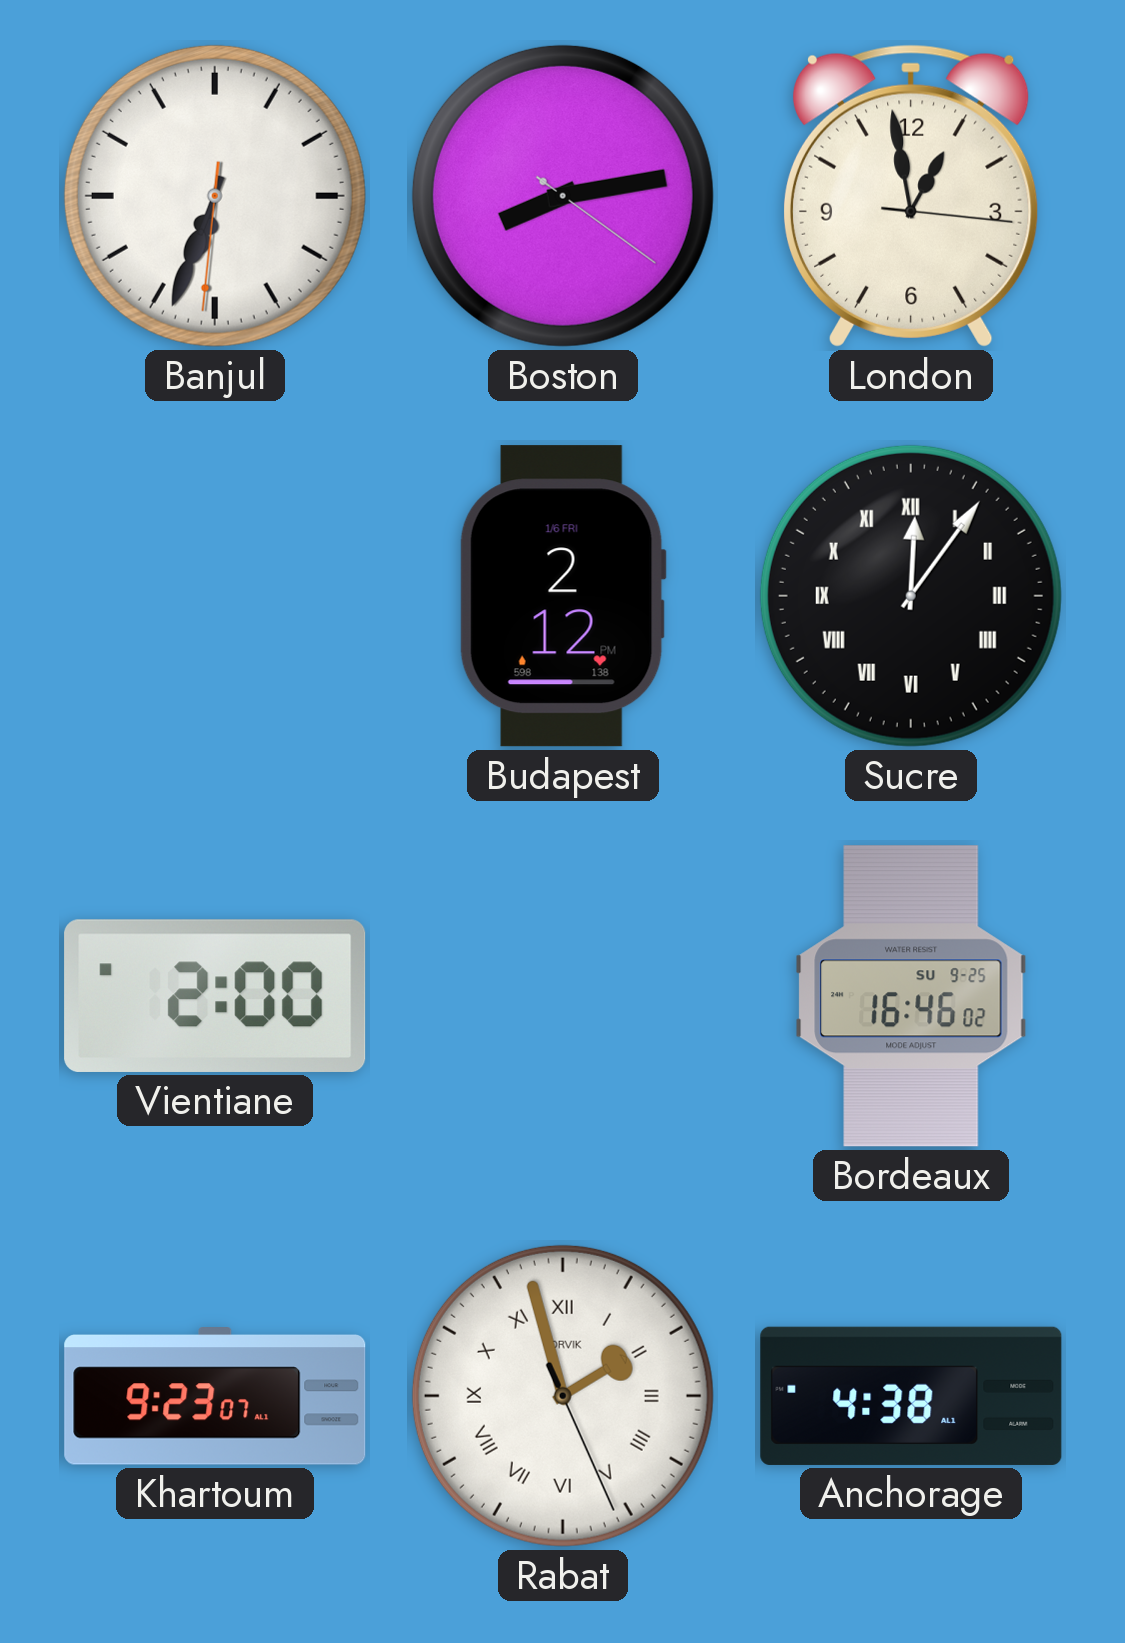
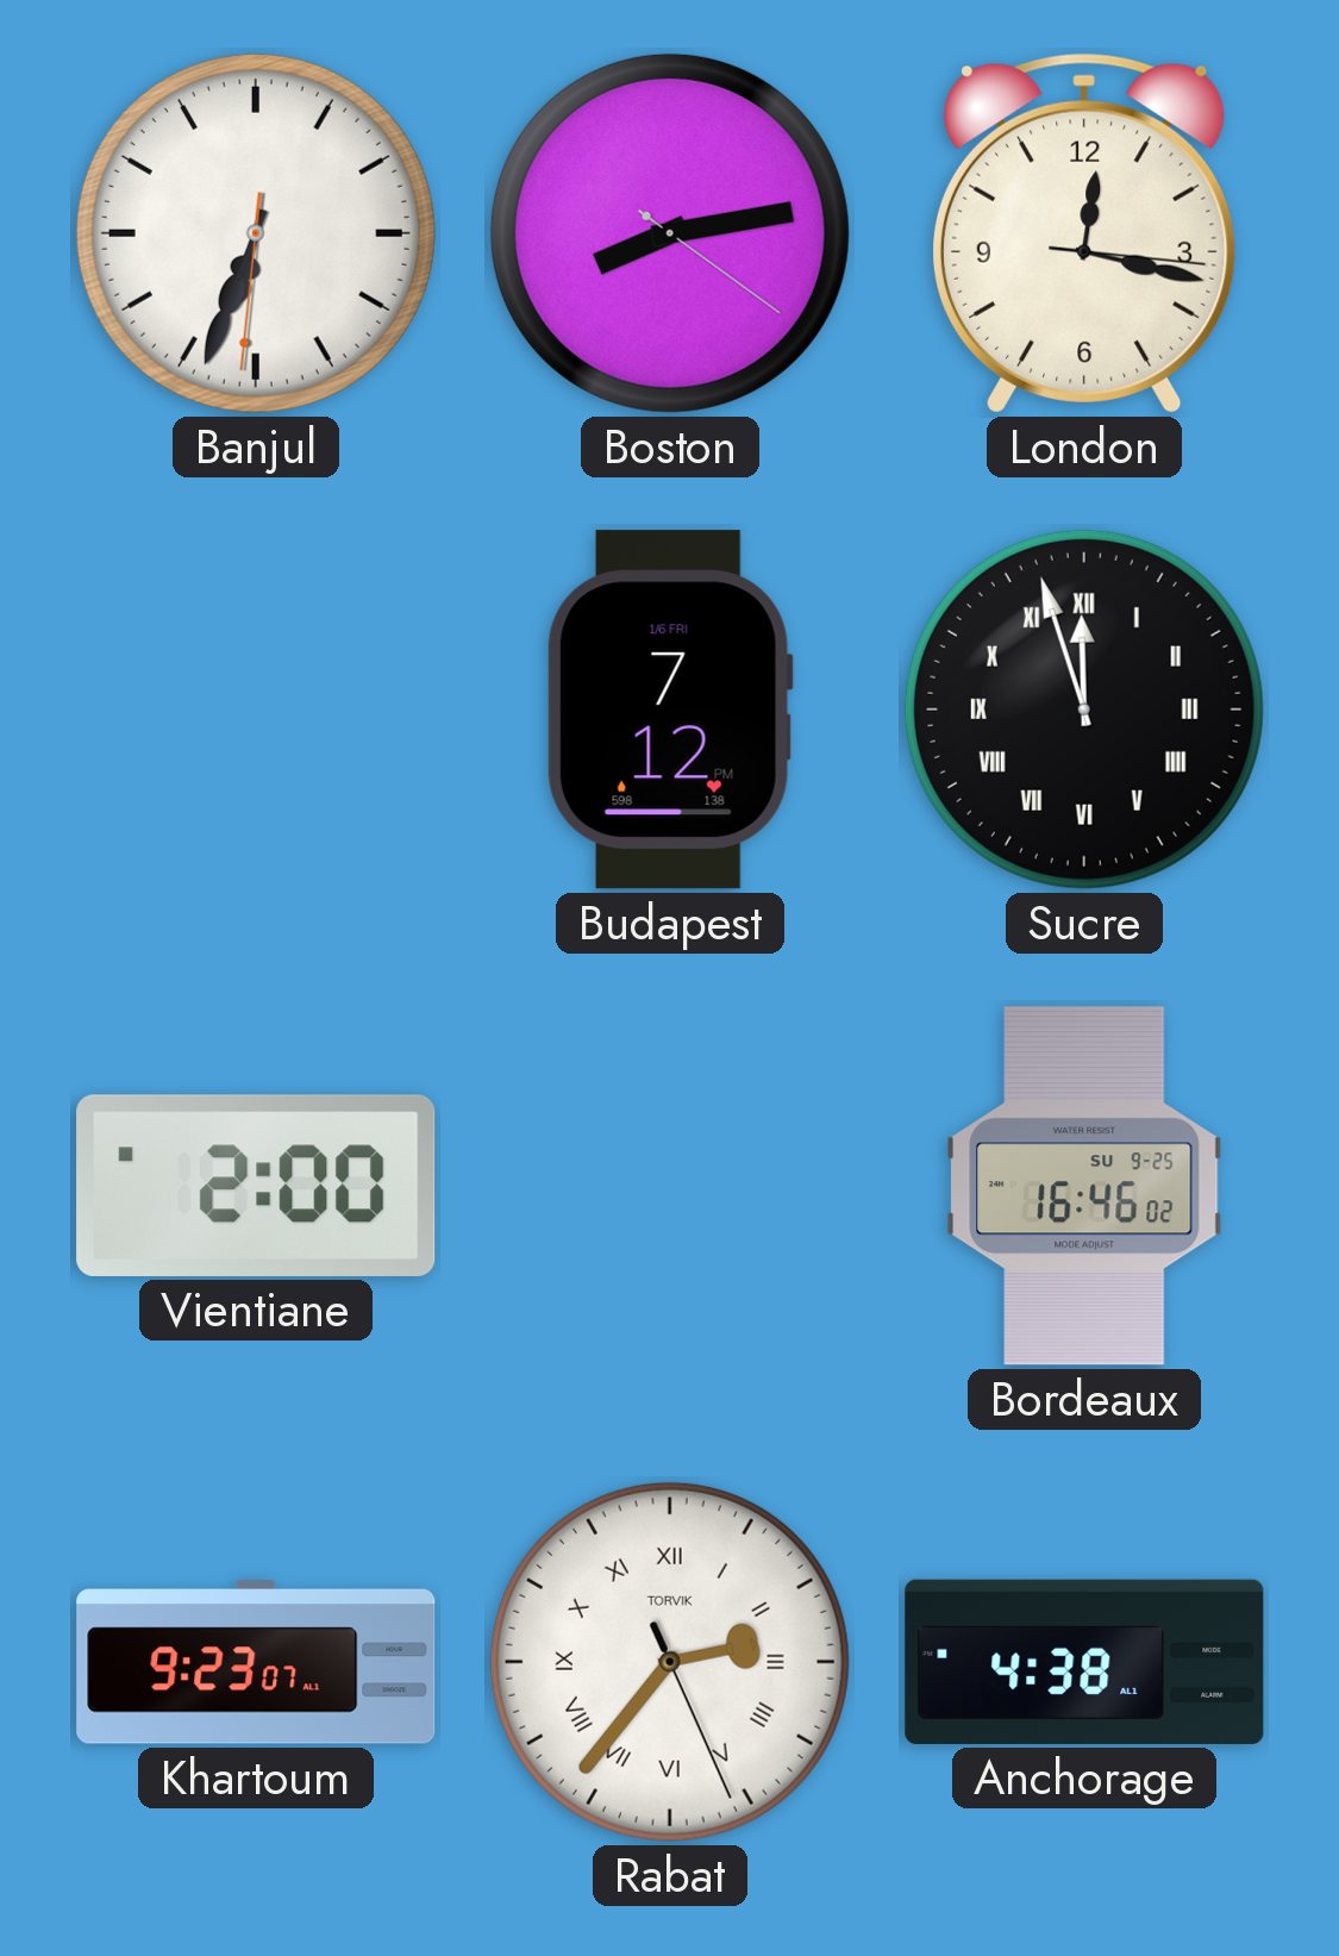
London: 12:58 -> 12:17
Budapest: 2:12 -> 7:12
Sucre: 12:06 -> 11:57
Rabat: 1:57 -> 2:36
